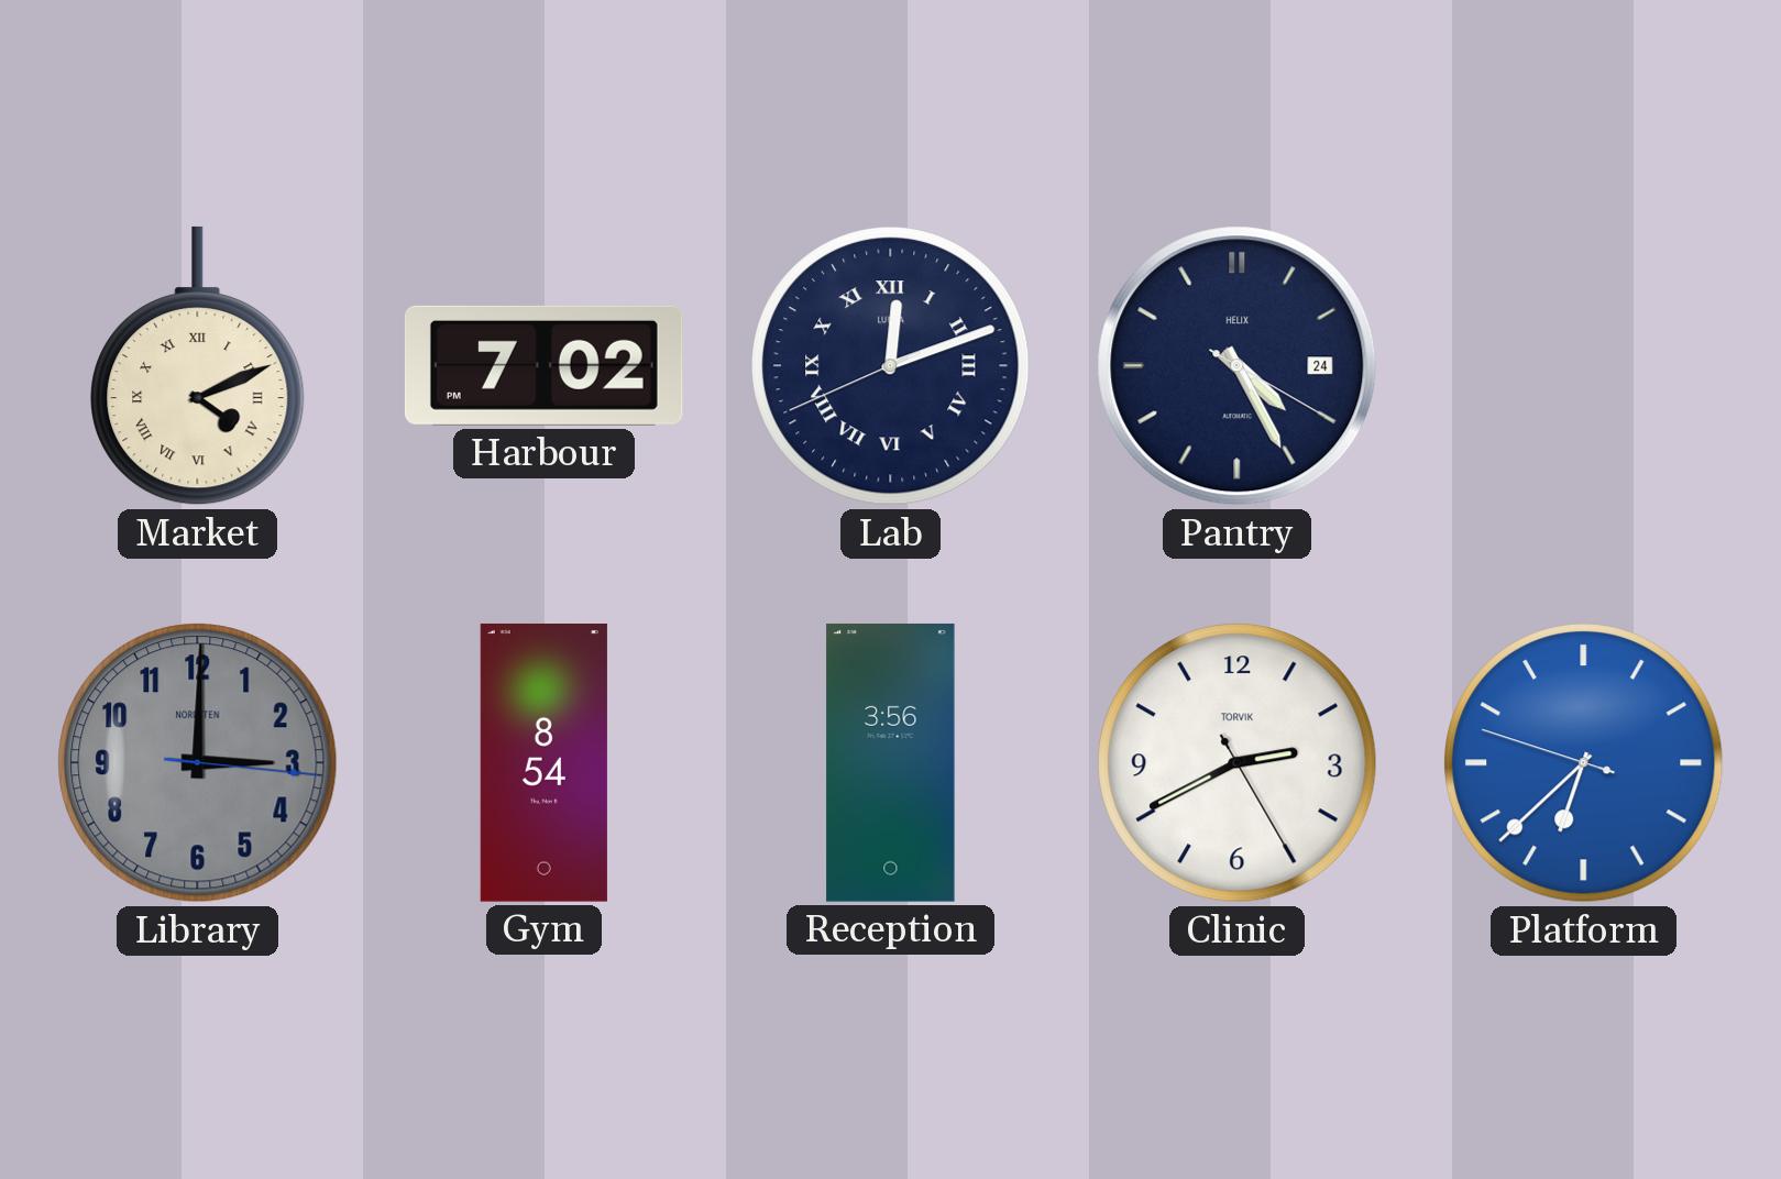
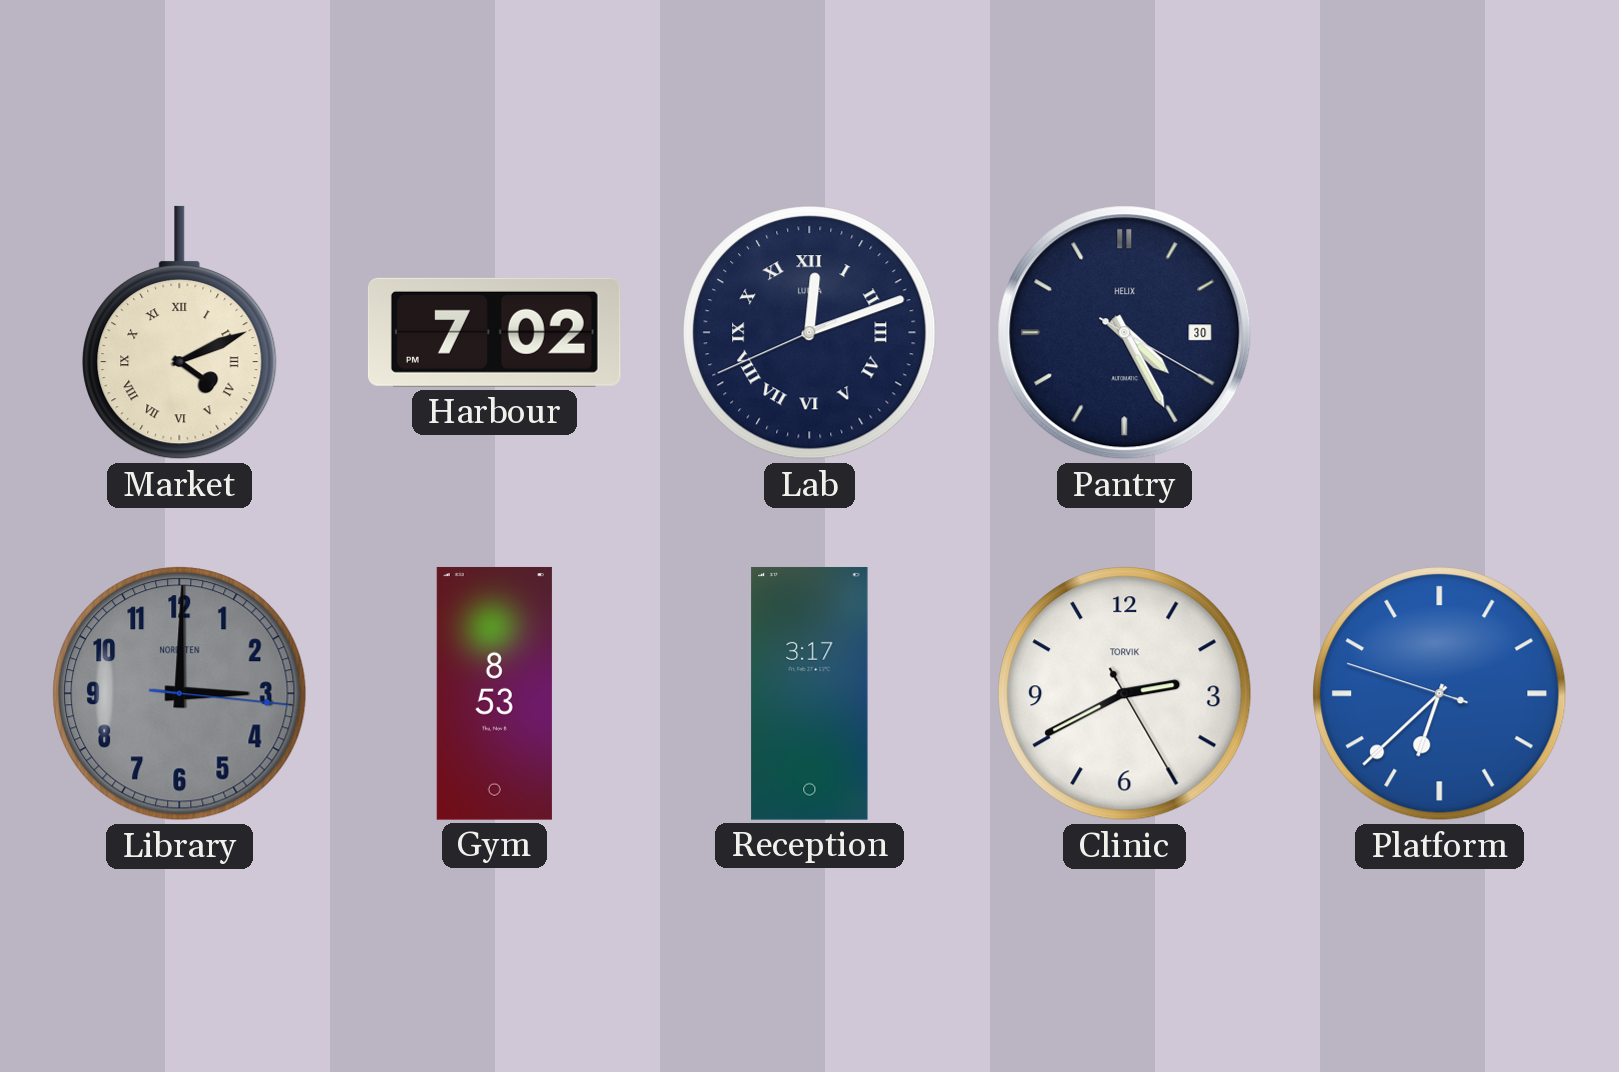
Pantry date: 24 -> 30
Gym: 8:54 -> 8:53
Reception: 3:56 -> 3:17
